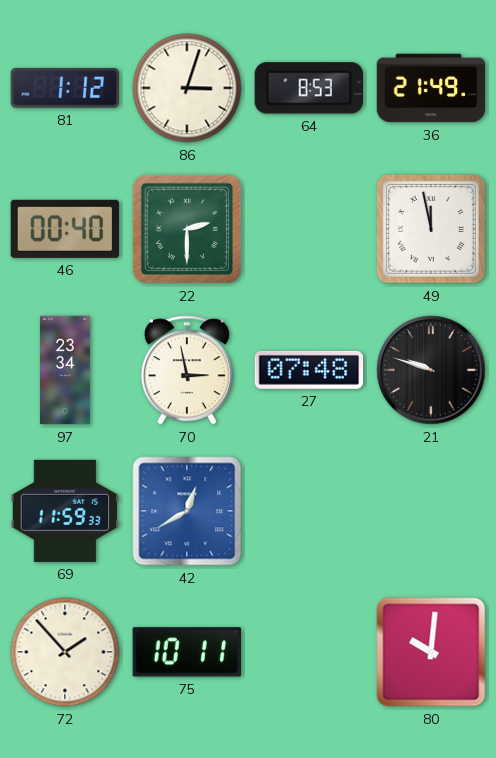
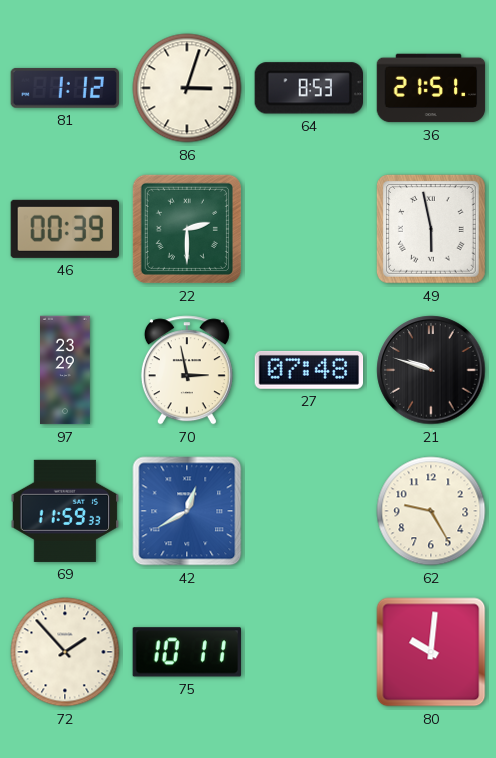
36: 21:49 -> 21:51
46: 00:40 -> 00:39
49: 11:58 -> 5:58
97: 23:34 -> 23:29
62: none -> 9:25
